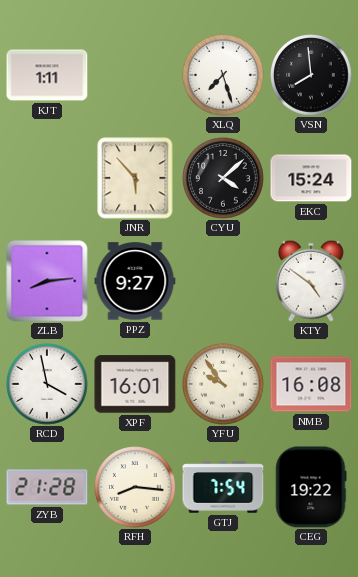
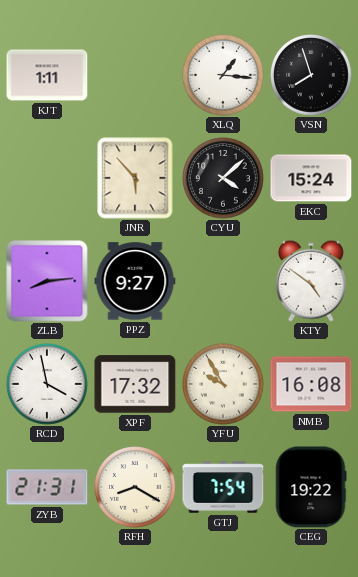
XLQ: 7:27 -> 1:16
VSN: 7:59 -> 7:57
XPF: 16:01 -> 17:32
YFU: 9:54 -> 9:55
ZYB: 21:28 -> 21:31
RFH: 8:16 -> 8:20
